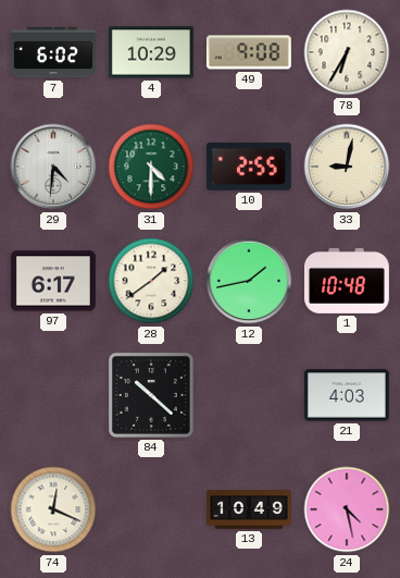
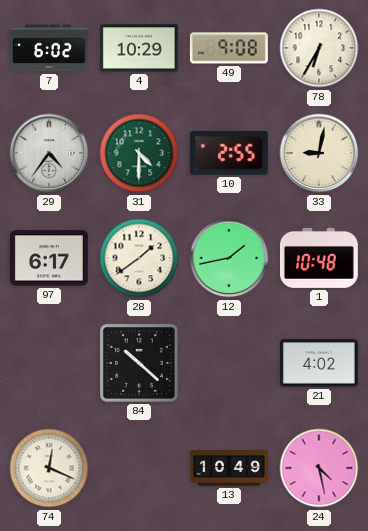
29: 4:31 -> 4:36
21: 4:03 -> 4:02
